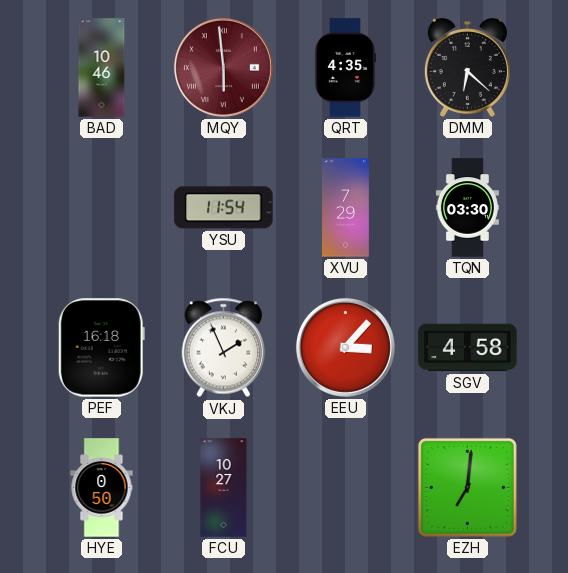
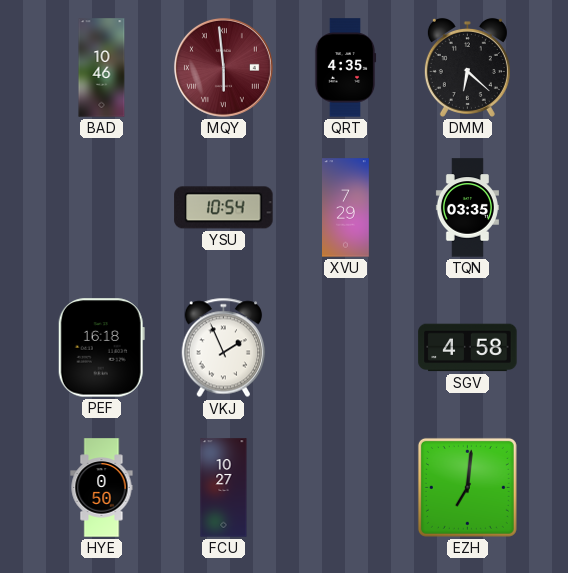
YSU: 11:54 -> 10:54
TQN: 03:30 -> 03:35
EEU: 3:07 -> none
